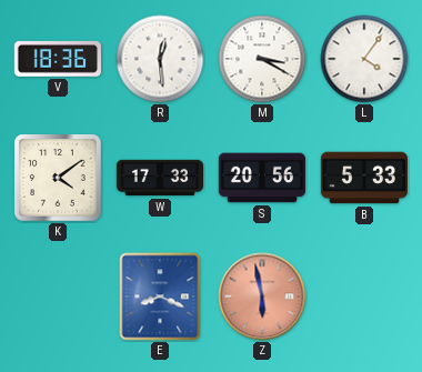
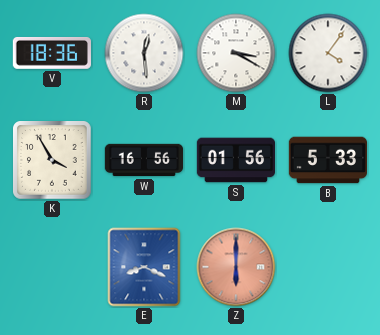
K: 4:09 -> 3:55
W: 17:33 -> 16:56
S: 20:56 -> 01:56
Z: 5:58 -> 6:00
